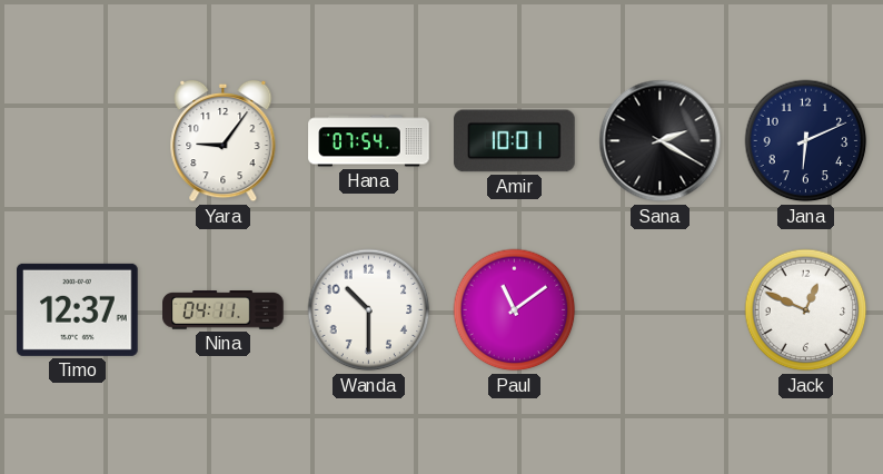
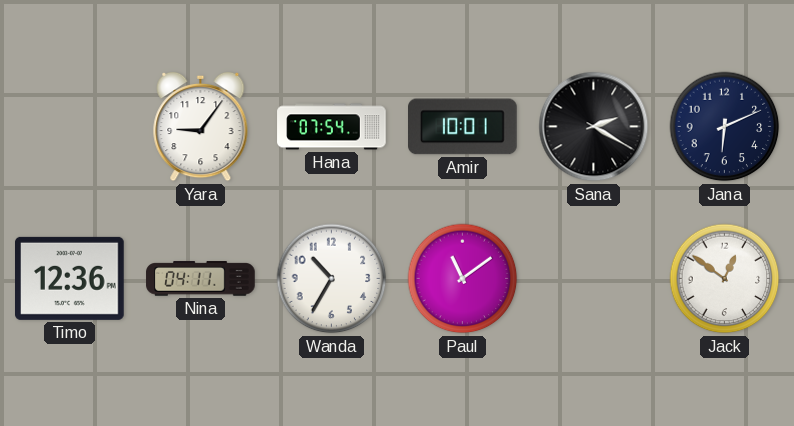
Timo: 12:37 -> 12:36
Wanda: 10:30 -> 10:35
Jack: 12:49 -> 12:51
